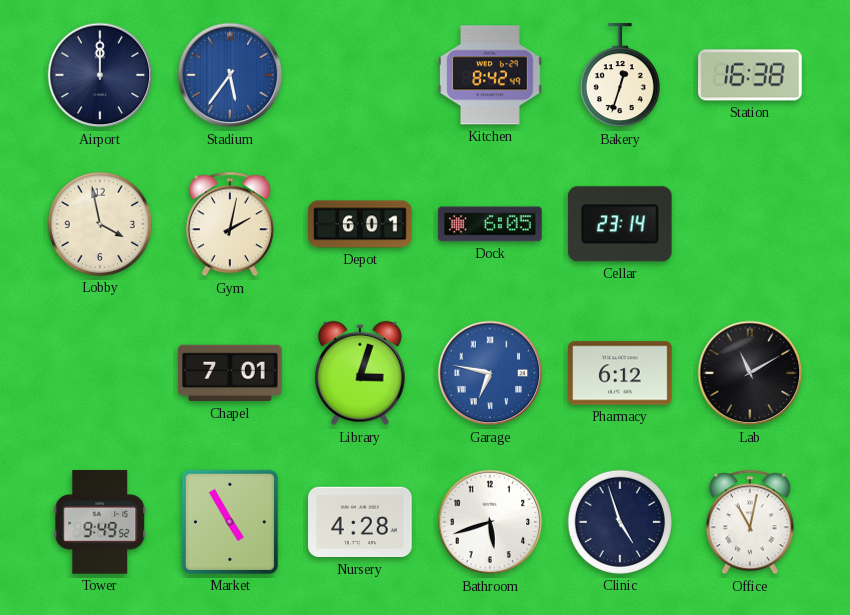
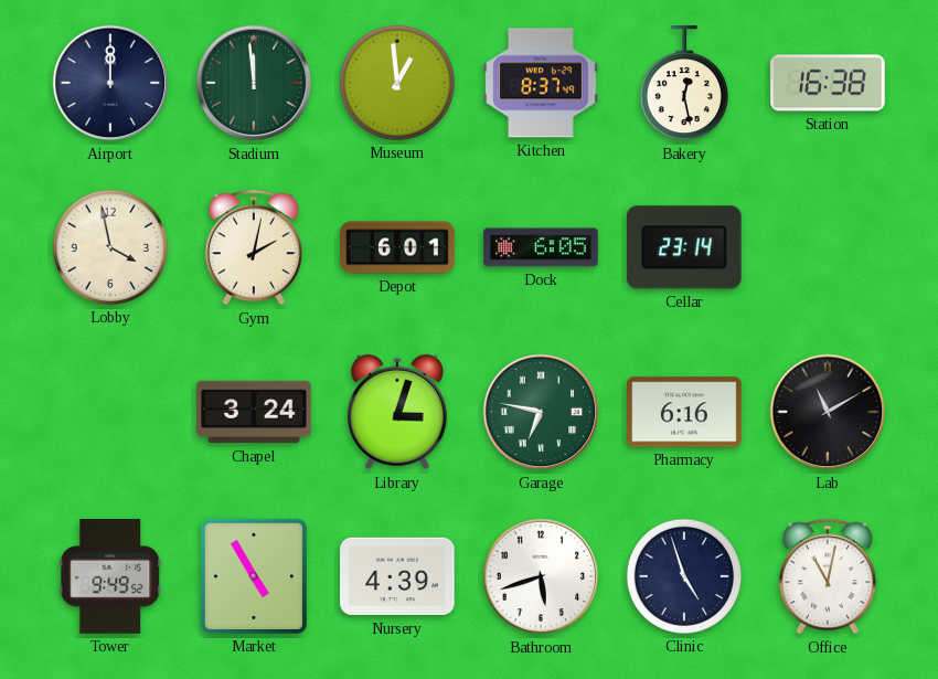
Stadium: 5:36 -> 11:59
Stadium dial: blue -> green
Museum: none -> 12:59
Kitchen: 8:42 -> 8:37
Bakery: 12:33 -> 12:28
Chapel: 7:01 -> 3:24
Garage dial: blue -> green
Pharmacy: 6:12 -> 6:16
Nursery: 4:28 -> 4:39
